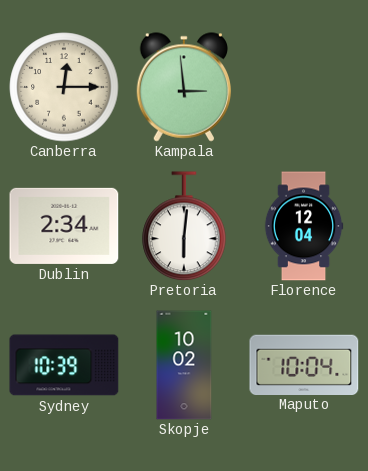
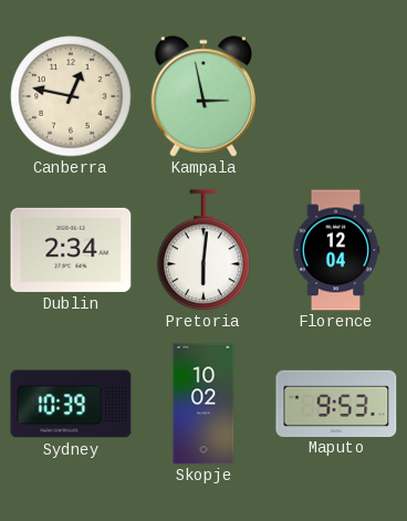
Canberra: 12:15 -> 12:47
Kampala: 2:59 -> 2:58
Maputo: 10:04 -> 9:53
